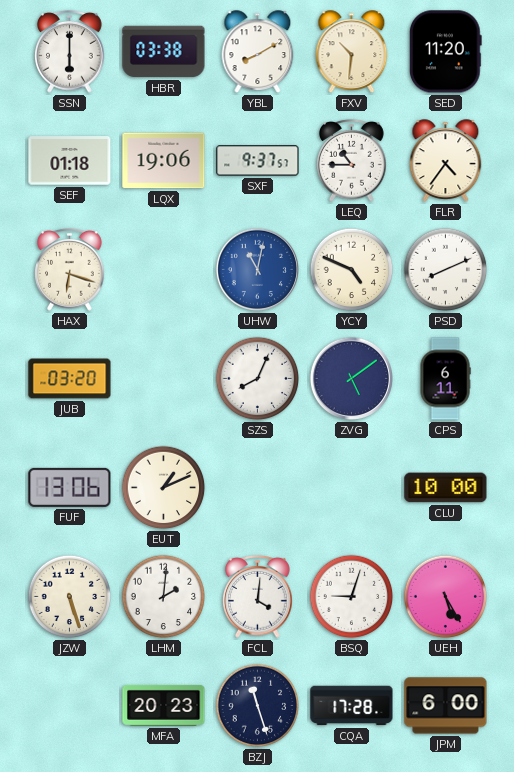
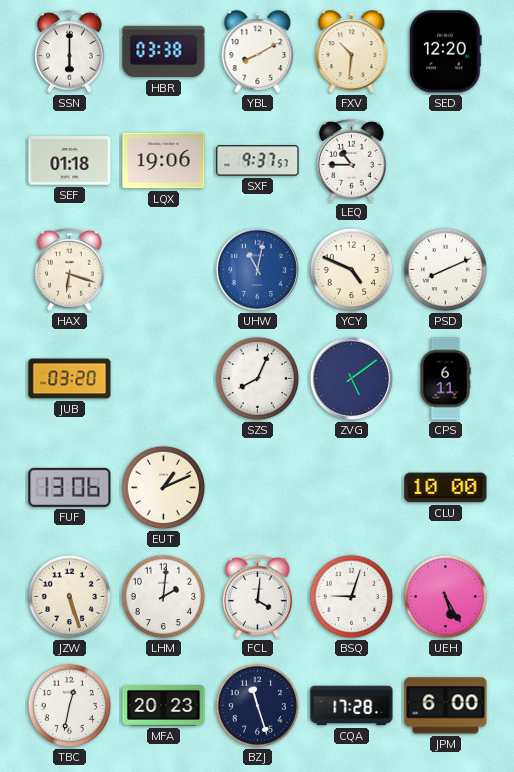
SED: 11:20 -> 12:20
FLR: 4:36 -> none
TBC: none -> 12:32
